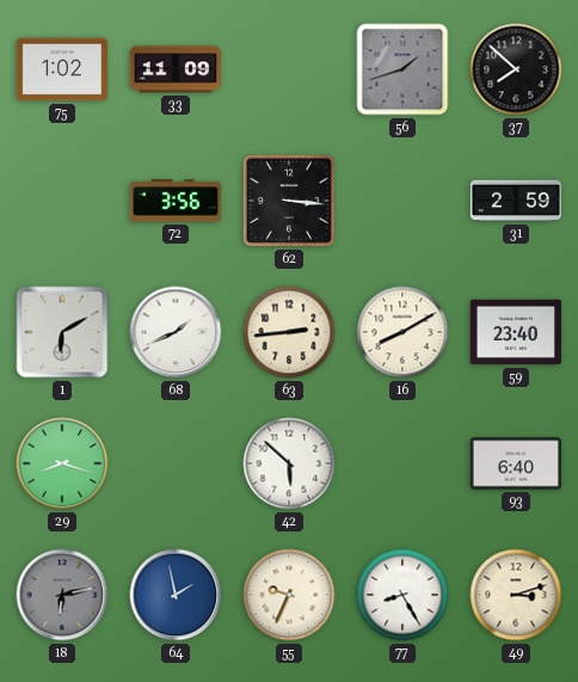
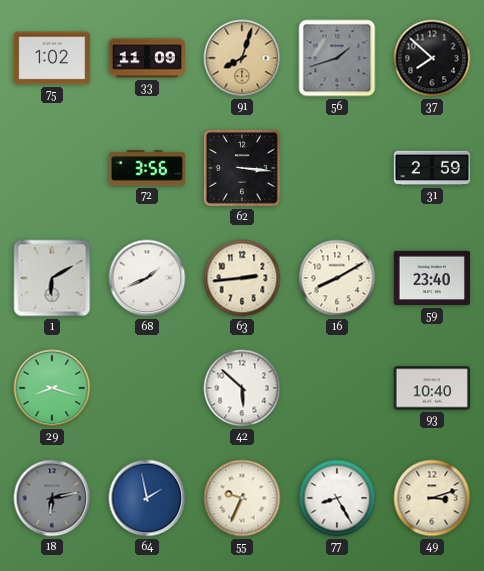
91: none -> 8:03
93: 6:40 -> 10:40
